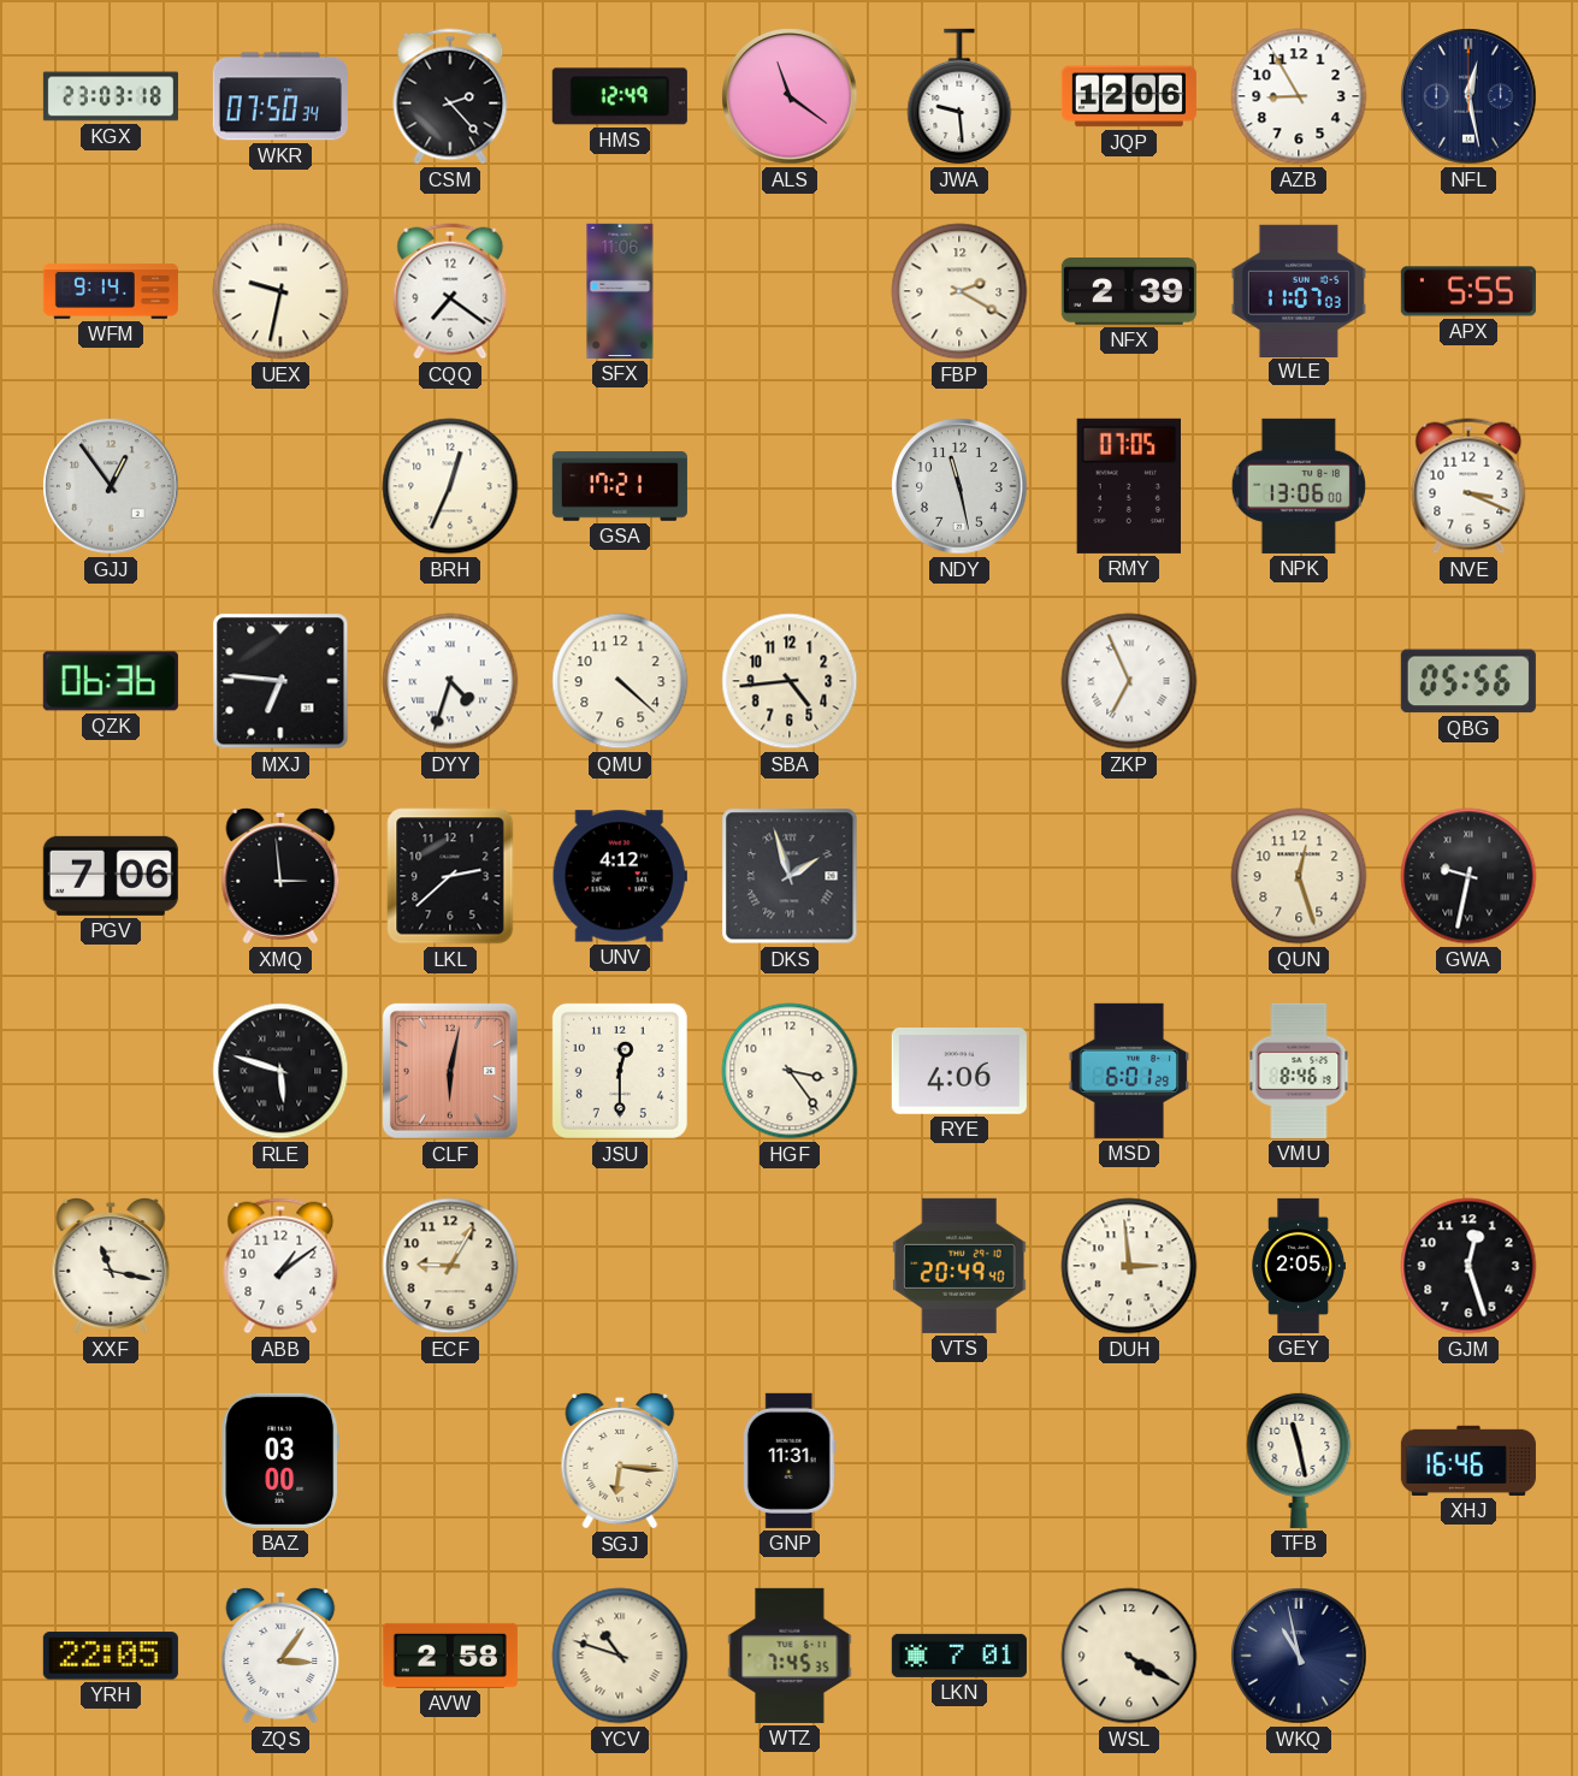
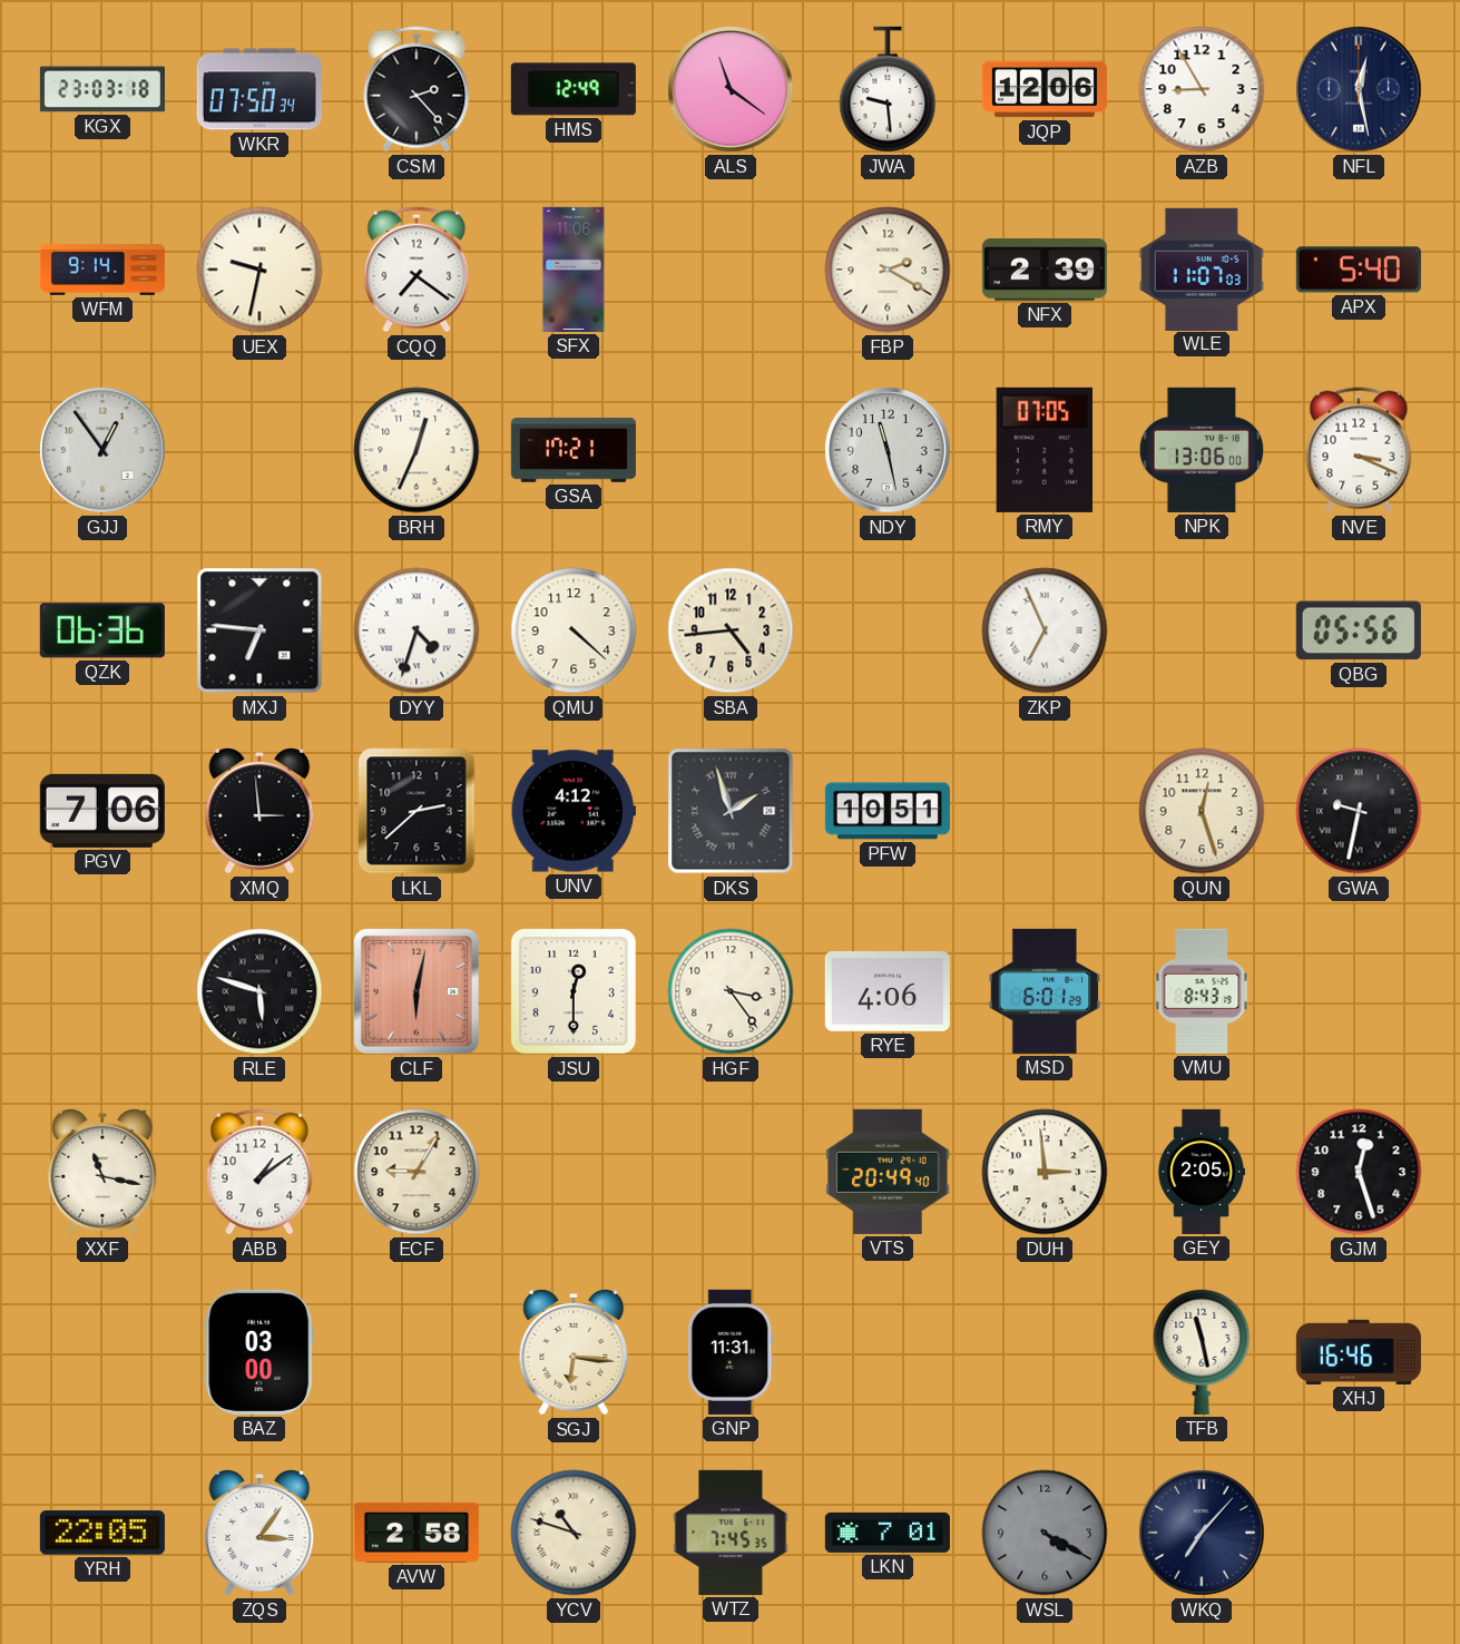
APX: 5:55 -> 5:40
PFW: none -> 10:51
VMU: 8:46 -> 8:43
WSL dial: cream -> grey
WKQ: 10:58 -> 7:07
